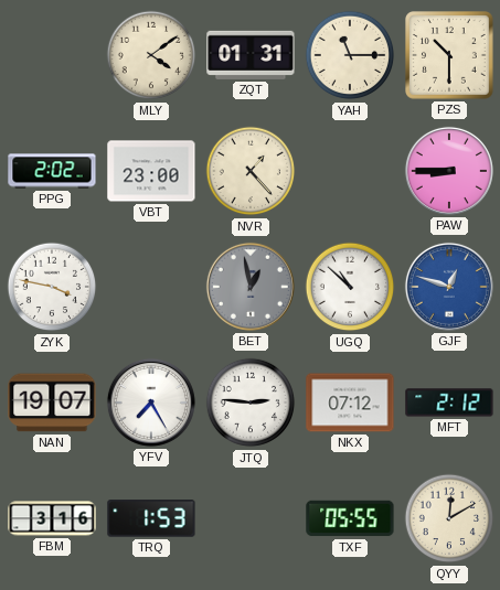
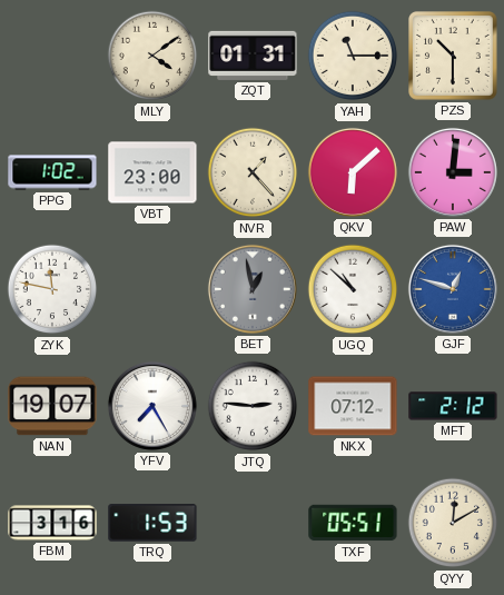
PPG: 2:02 -> 1:02
QKV: none -> 6:08
PAW: 8:45 -> 3:01
ZYK: 3:47 -> 11:47
TXF: 05:55 -> 05:51
